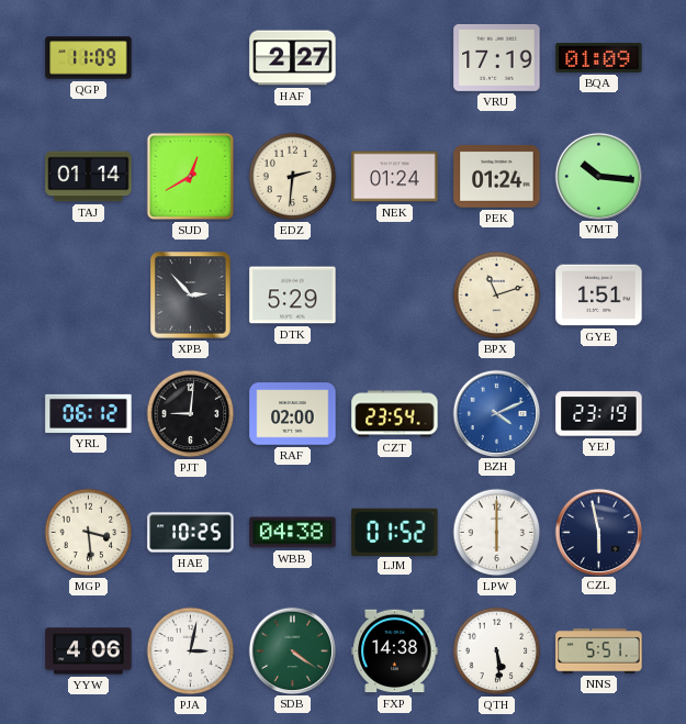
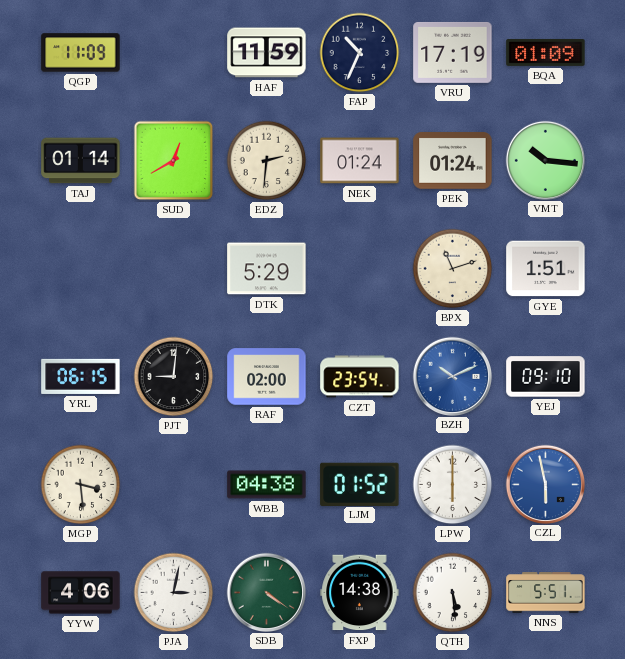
HAF: 2:27 -> 11:59
FAP: none -> 10:34
XPB: 2:53 -> none
YRL: 06:12 -> 06:15
BZH: 4:11 -> 10:11
YEJ: 23:19 -> 09:10
HAE: 10:25 -> none
CZL dial: navy -> blue
